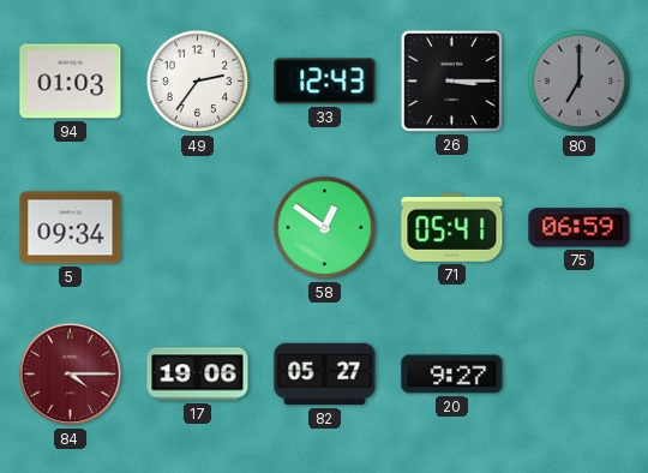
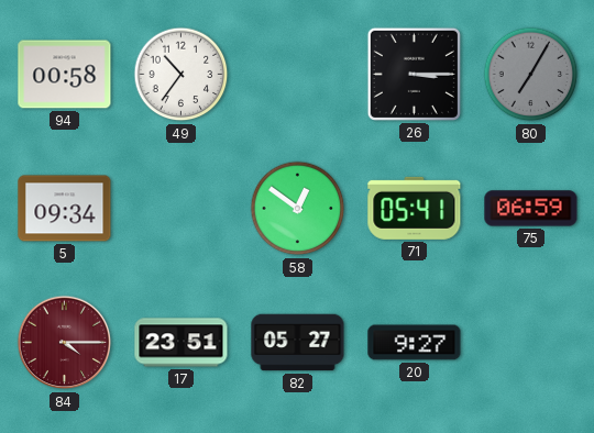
94: 01:03 -> 00:58
49: 2:36 -> 10:36
33: 12:43 -> none
80: 7:00 -> 7:05
17: 19:06 -> 23:51
